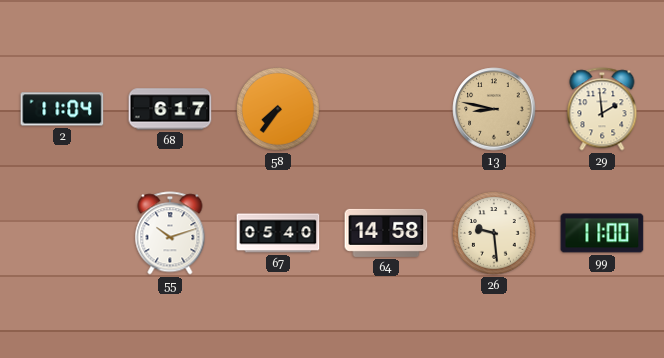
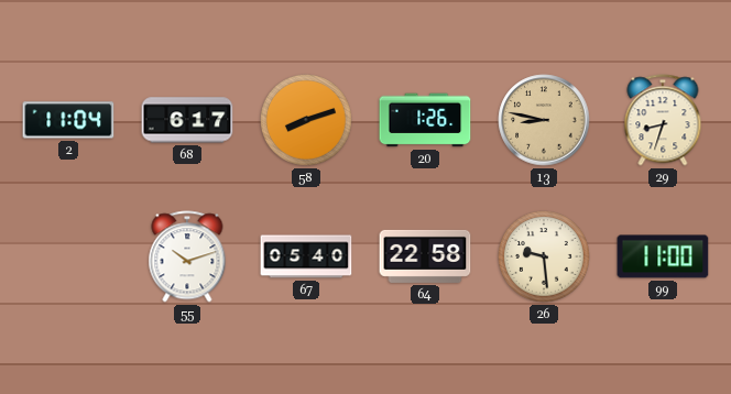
58: 7:36 -> 8:12
20: none -> 1:26
29: 1:59 -> 8:33
64: 14:58 -> 22:58
